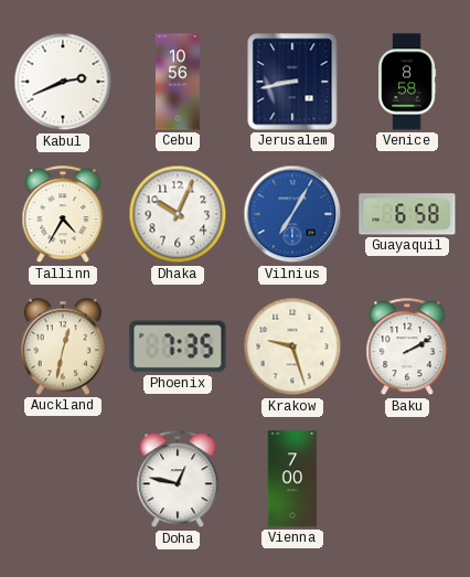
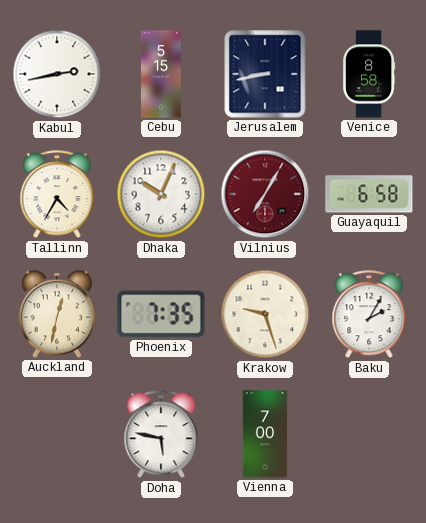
Kabul: 2:41 -> 2:43
Cebu: 10:56 -> 5:15
Vilnius dial: blue -> burgundy
Baku: 2:10 -> 2:05
Doha: 12:47 -> 5:47
